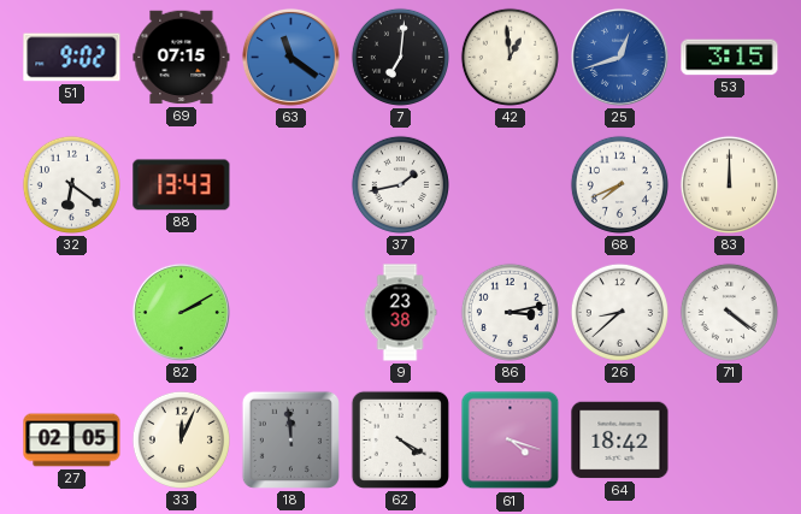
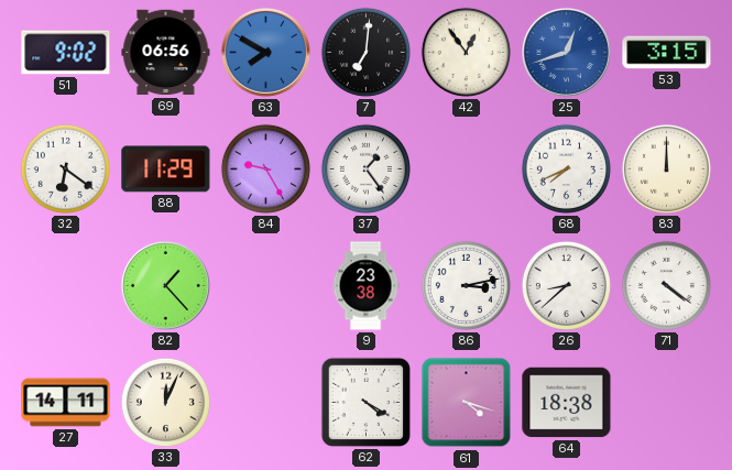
69: 07:15 -> 06:56
63: 11:21 -> 7:50
42: 12:59 -> 12:54
88: 13:43 -> 11:29
84: none -> 9:25
37: 1:43 -> 1:24
82: 2:10 -> 1:23
27: 02:05 -> 14:11
18: 11:59 -> none
64: 18:42 -> 18:38
